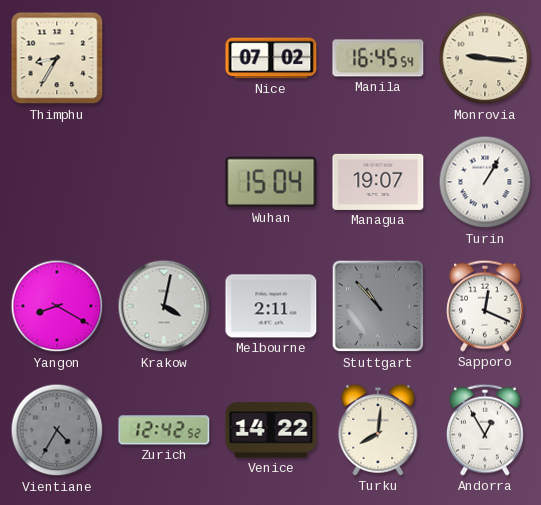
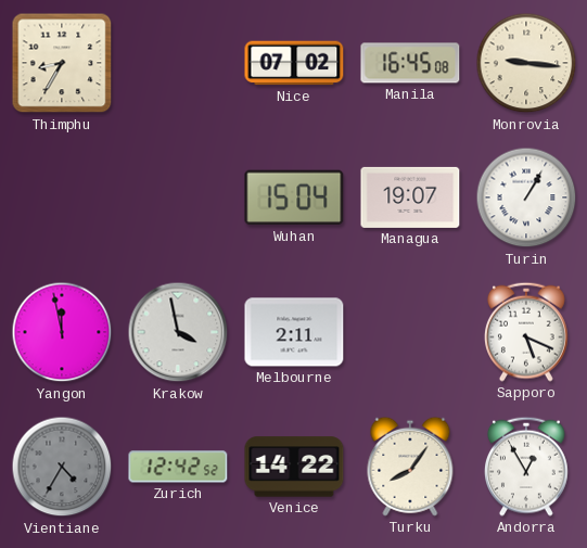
Manila: 16:45:54 -> 16:45:08
Yangon: 8:20 -> 11:58
Krakow: 4:02 -> 3:58
Stuttgart: 10:53 -> none
Sapporo: 12:19 -> 5:19
Turku: 8:01 -> 8:06
